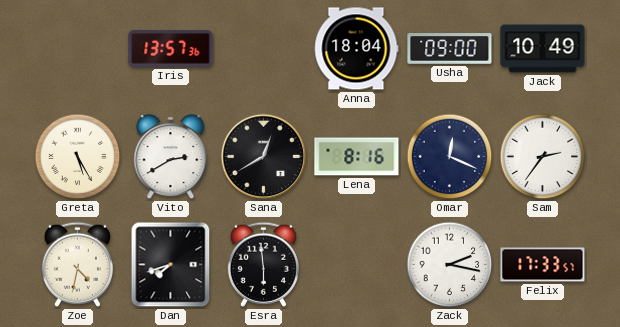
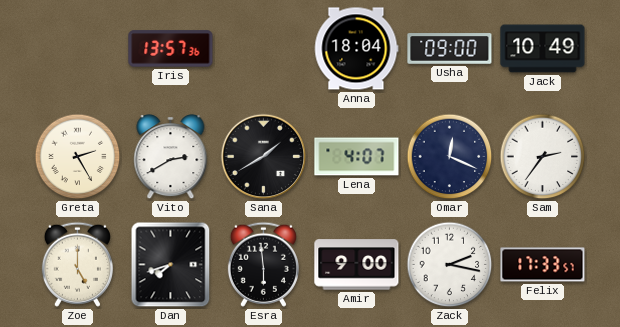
Greta: 5:25 -> 2:25
Sana: 12:40 -> 1:40
Lena: 8:16 -> 4:07
Zoe: 4:32 -> 5:00
Amir: none -> 9:00
